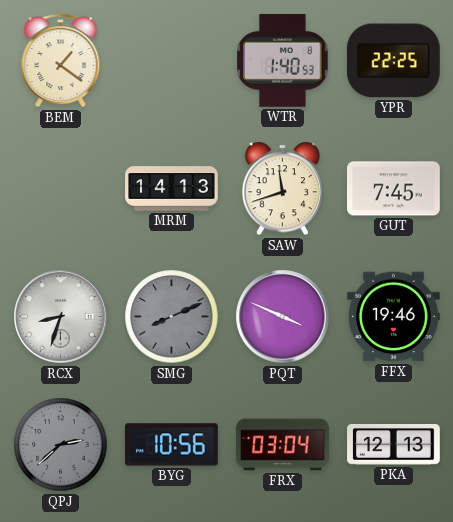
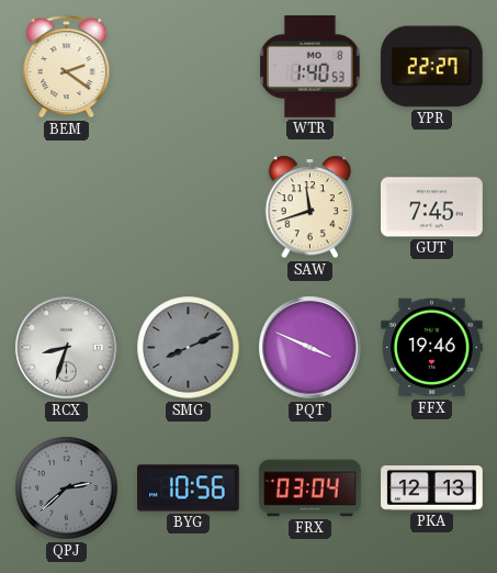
BEM: 1:21 -> 2:21
YPR: 22:25 -> 22:27
MRM: 14:13 -> none
